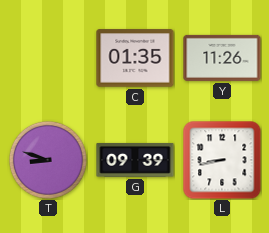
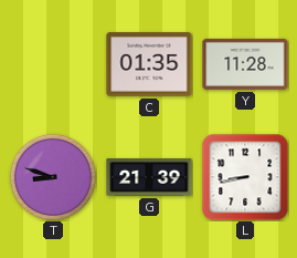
Y: 11:26 -> 11:28
G: 09:39 -> 21:39
